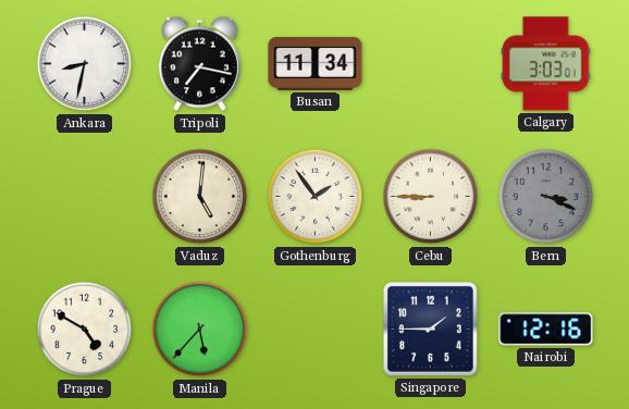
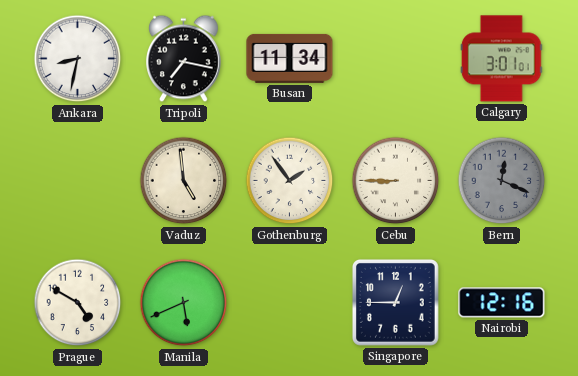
Calgary: 3:03 -> 3:01
Vaduz: 5:01 -> 4:59
Bern: 3:19 -> 12:19
Manila: 5:37 -> 5:41
Singapore: 1:45 -> 12:45
